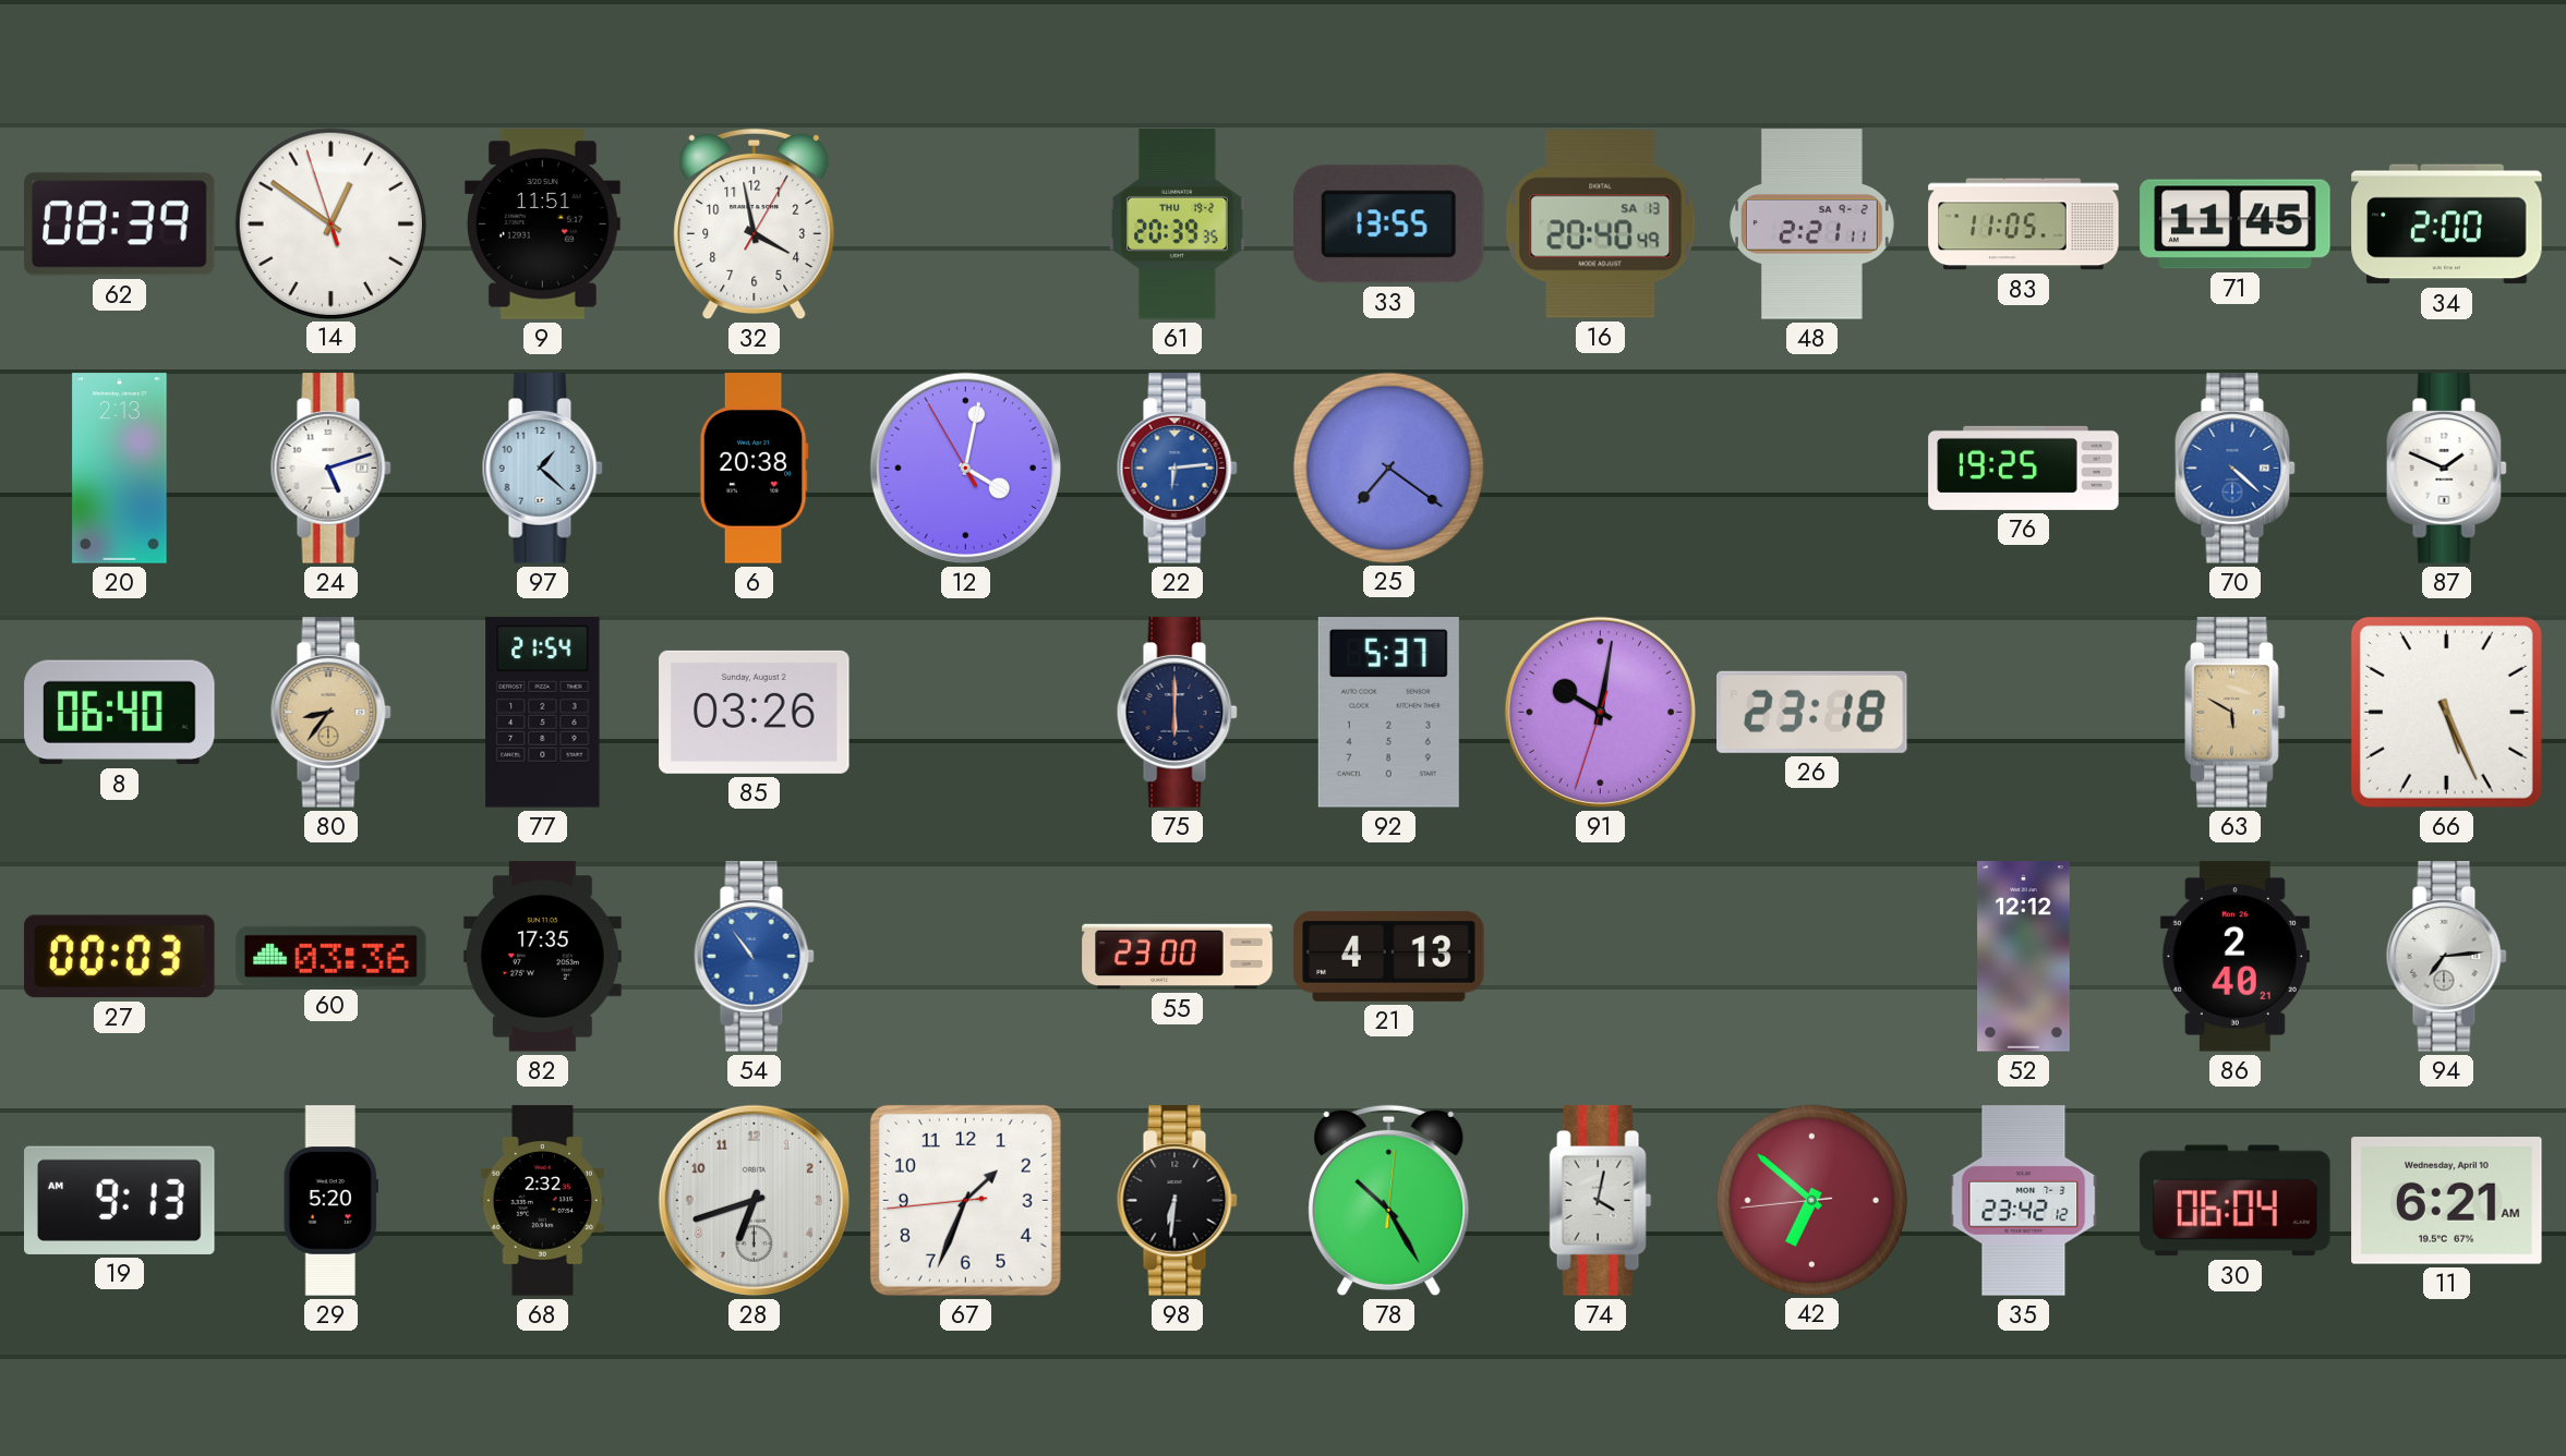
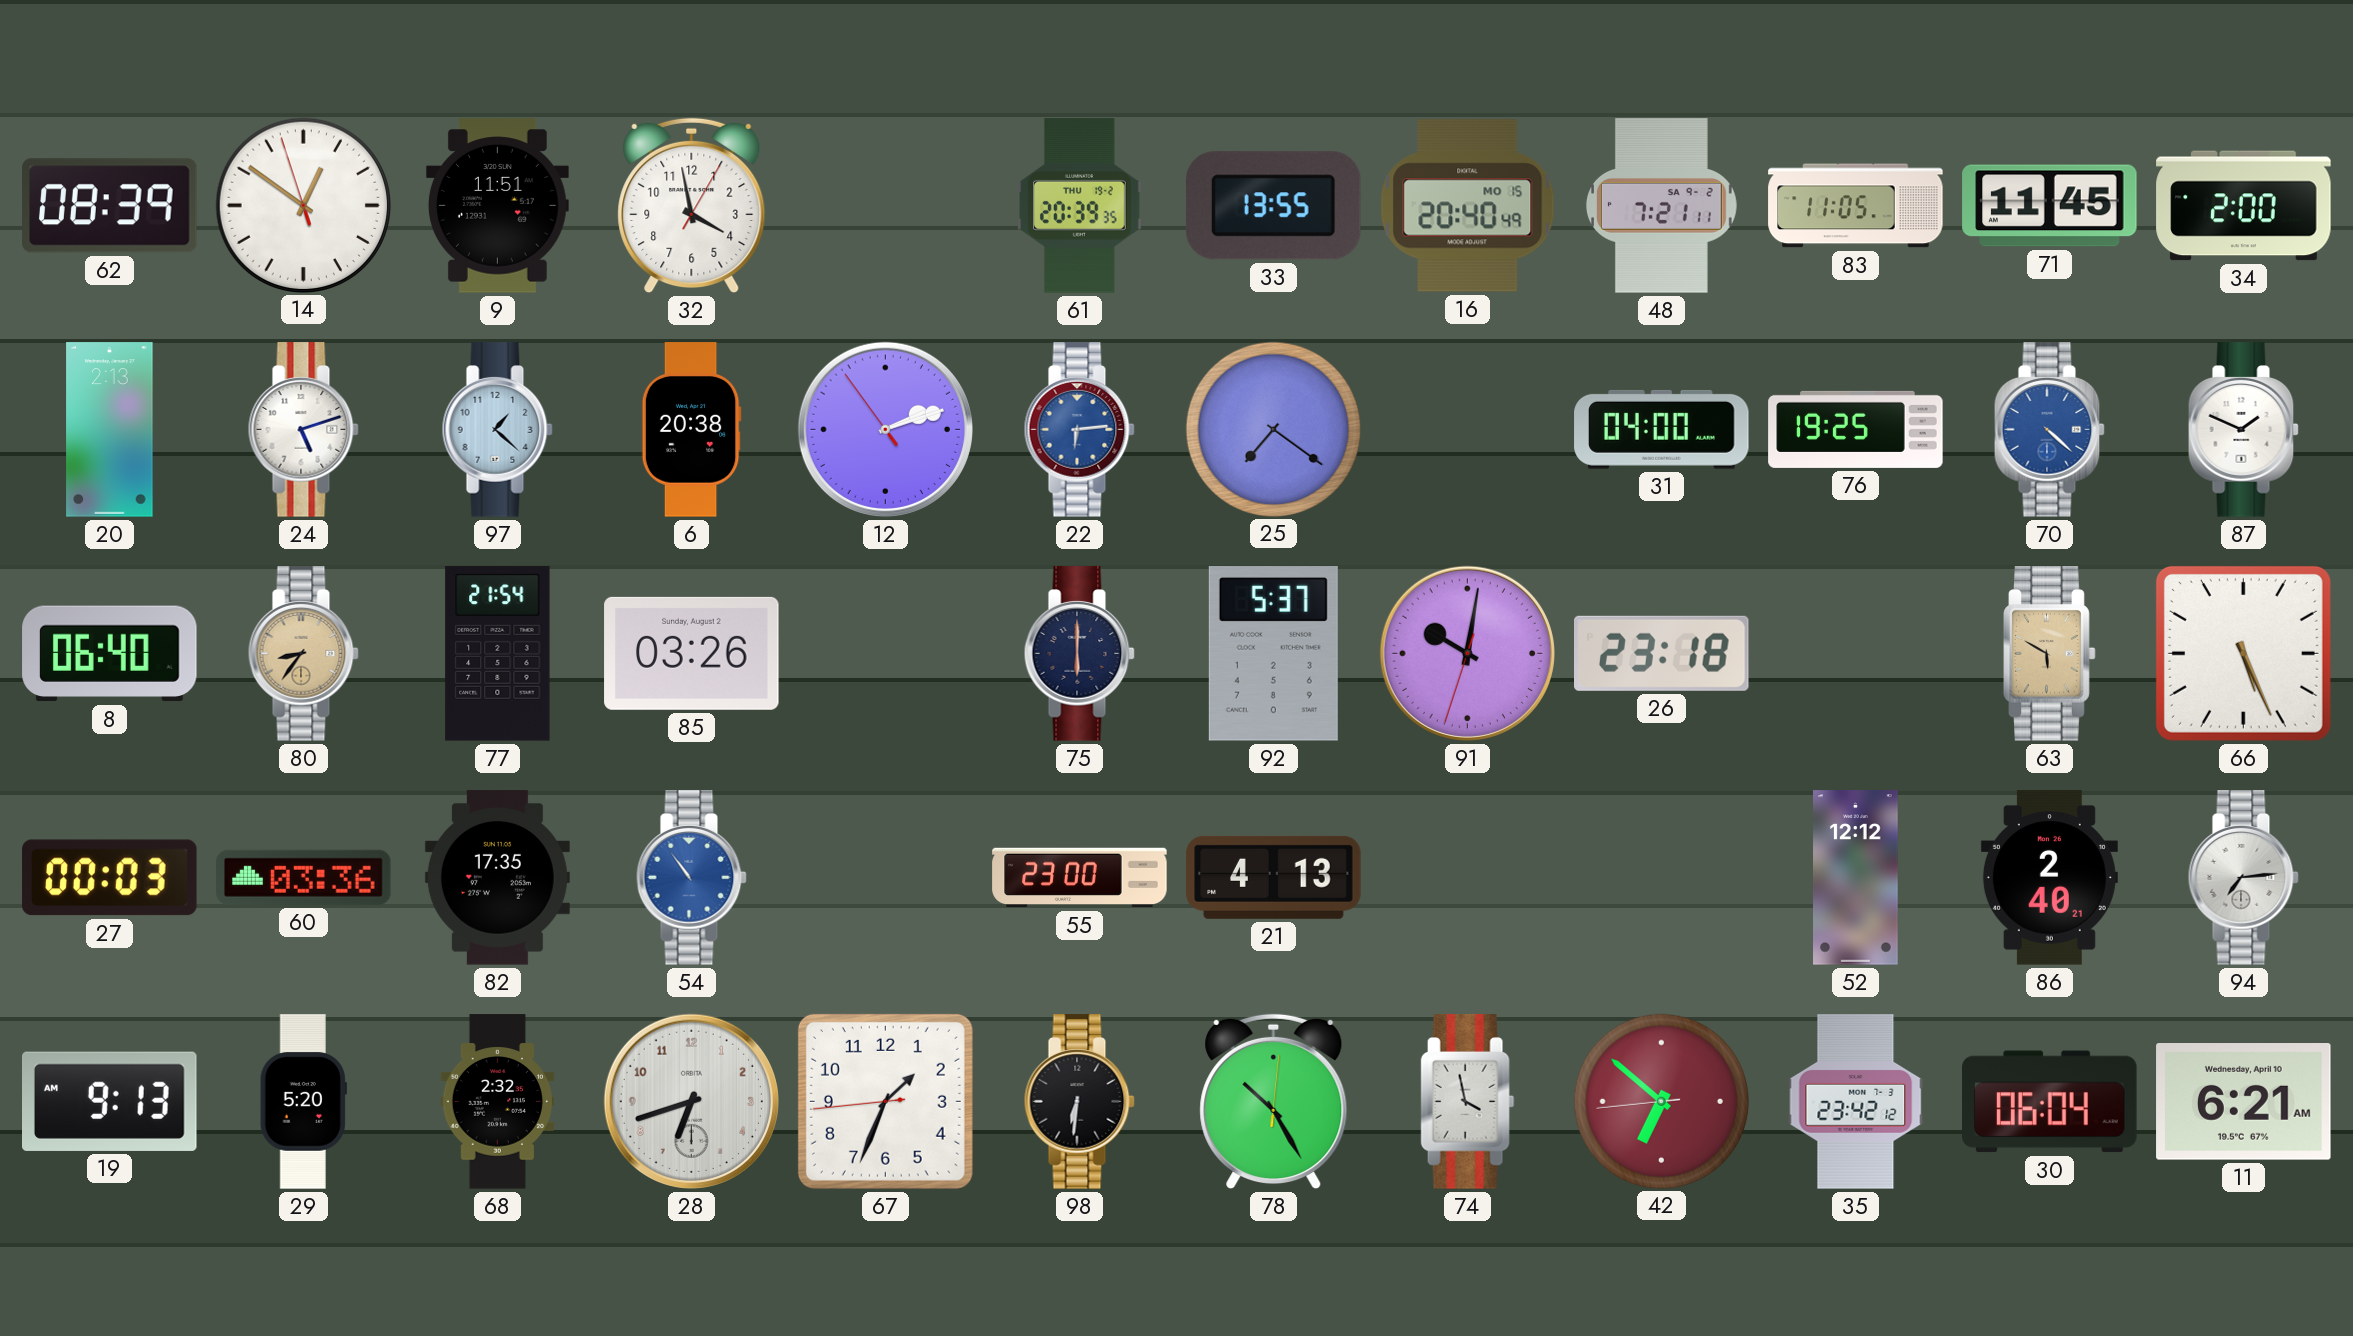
16 date: SA 13 -> MO 15
48: 2:21 -> 7:21
12: 4:01 -> 2:11
31: none -> 04:00
74: 4:02 -> 3:58
